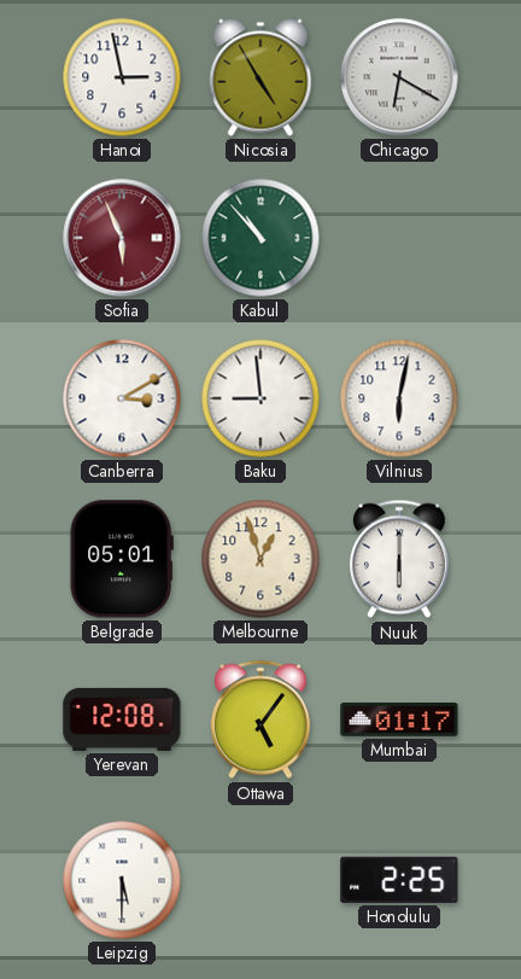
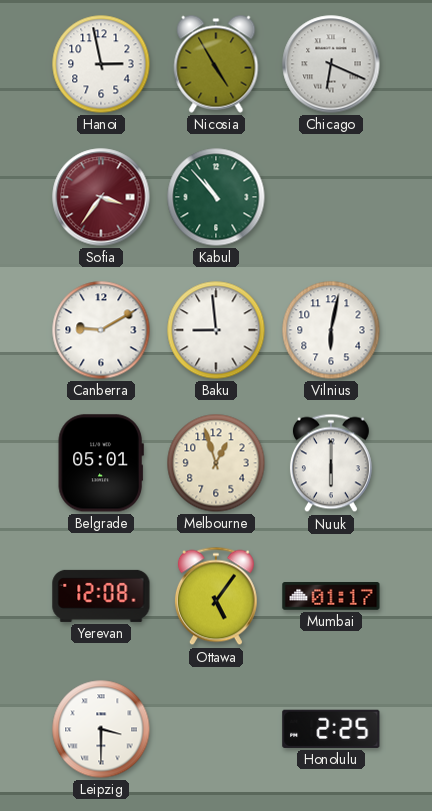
Chicago: 6:20 -> 6:19
Sofia: 5:56 -> 3:36
Canberra: 3:10 -> 9:10
Leipzig: 5:30 -> 3:30
